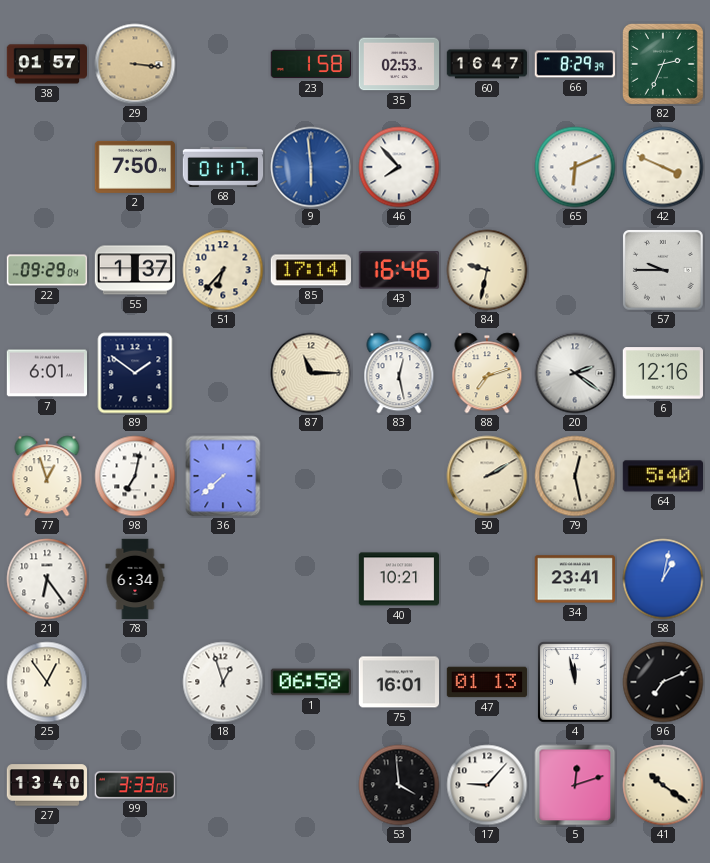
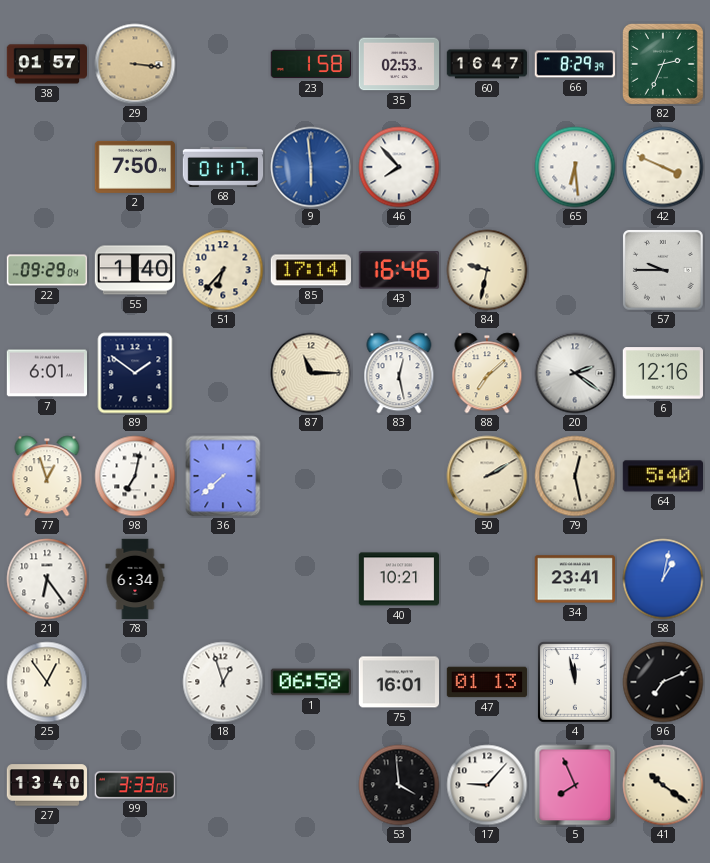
65: 6:11 -> 6:29
55: 1:37 -> 1:40
88: 7:12 -> 7:08
5: 12:12 -> 7:56
